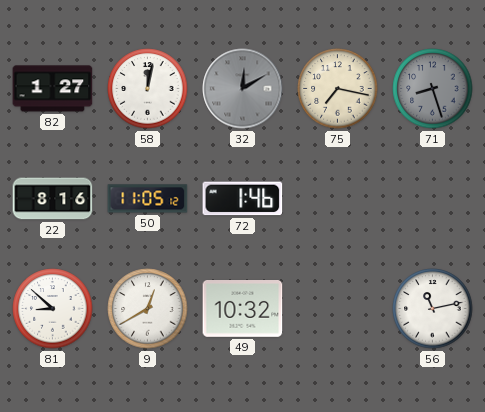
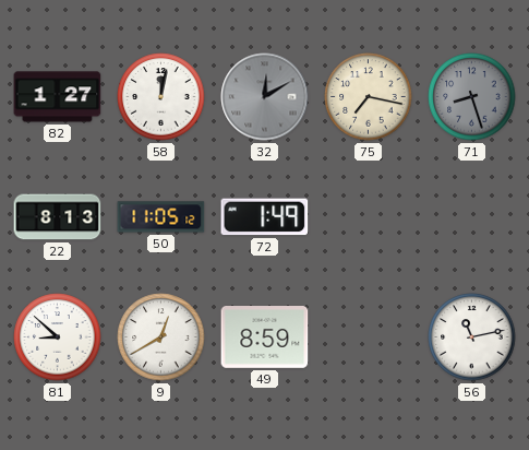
22: 8:16 -> 8:13
72: 1:46 -> 1:49
49: 10:32 -> 8:59
